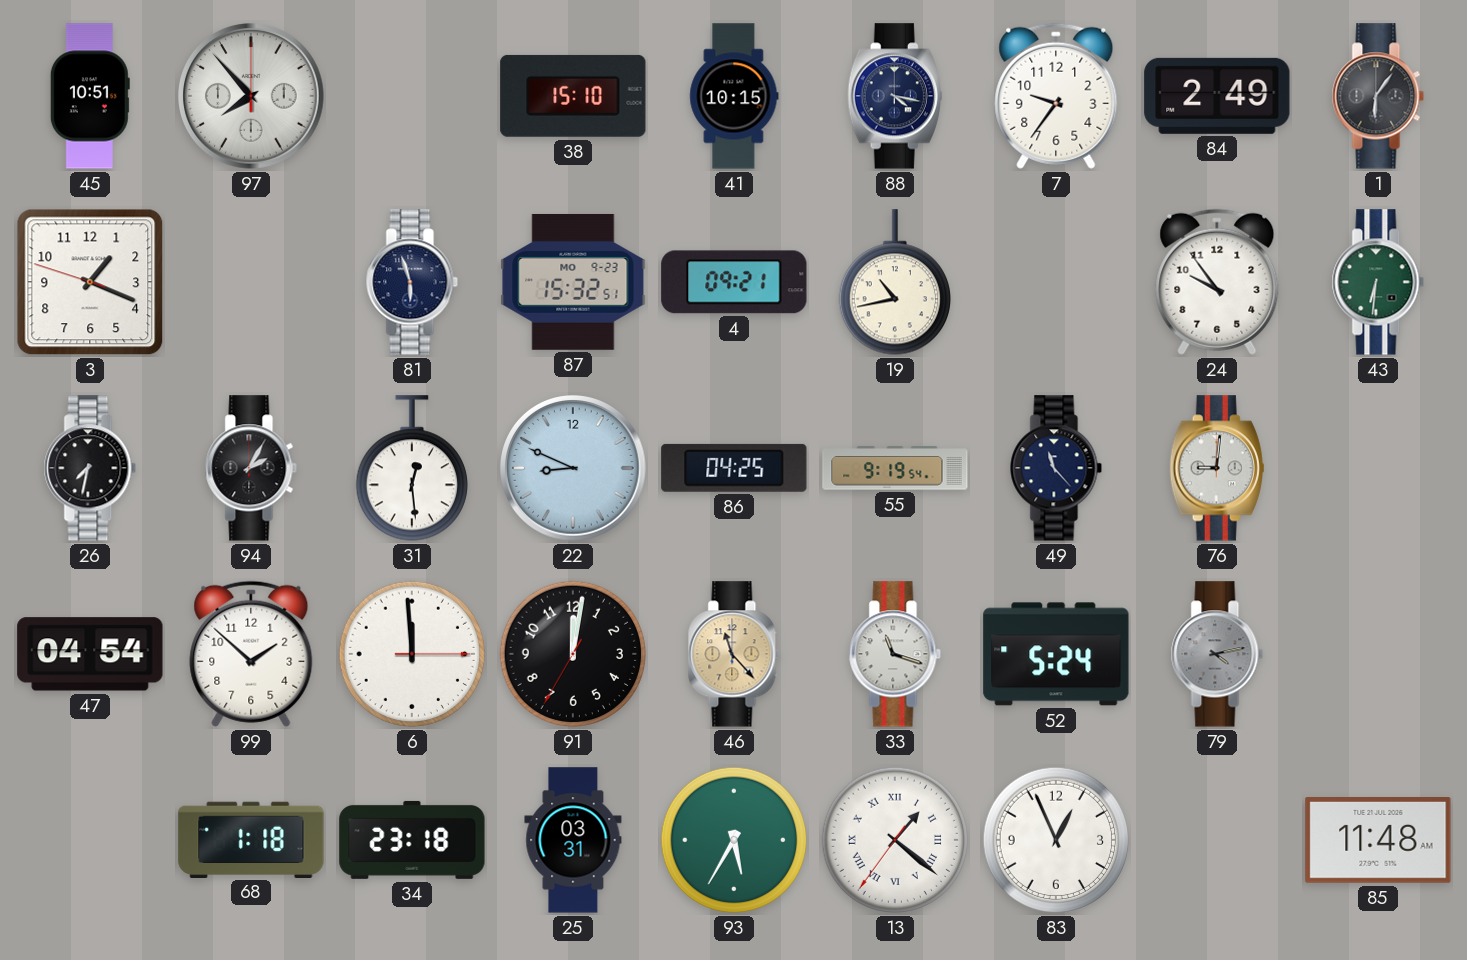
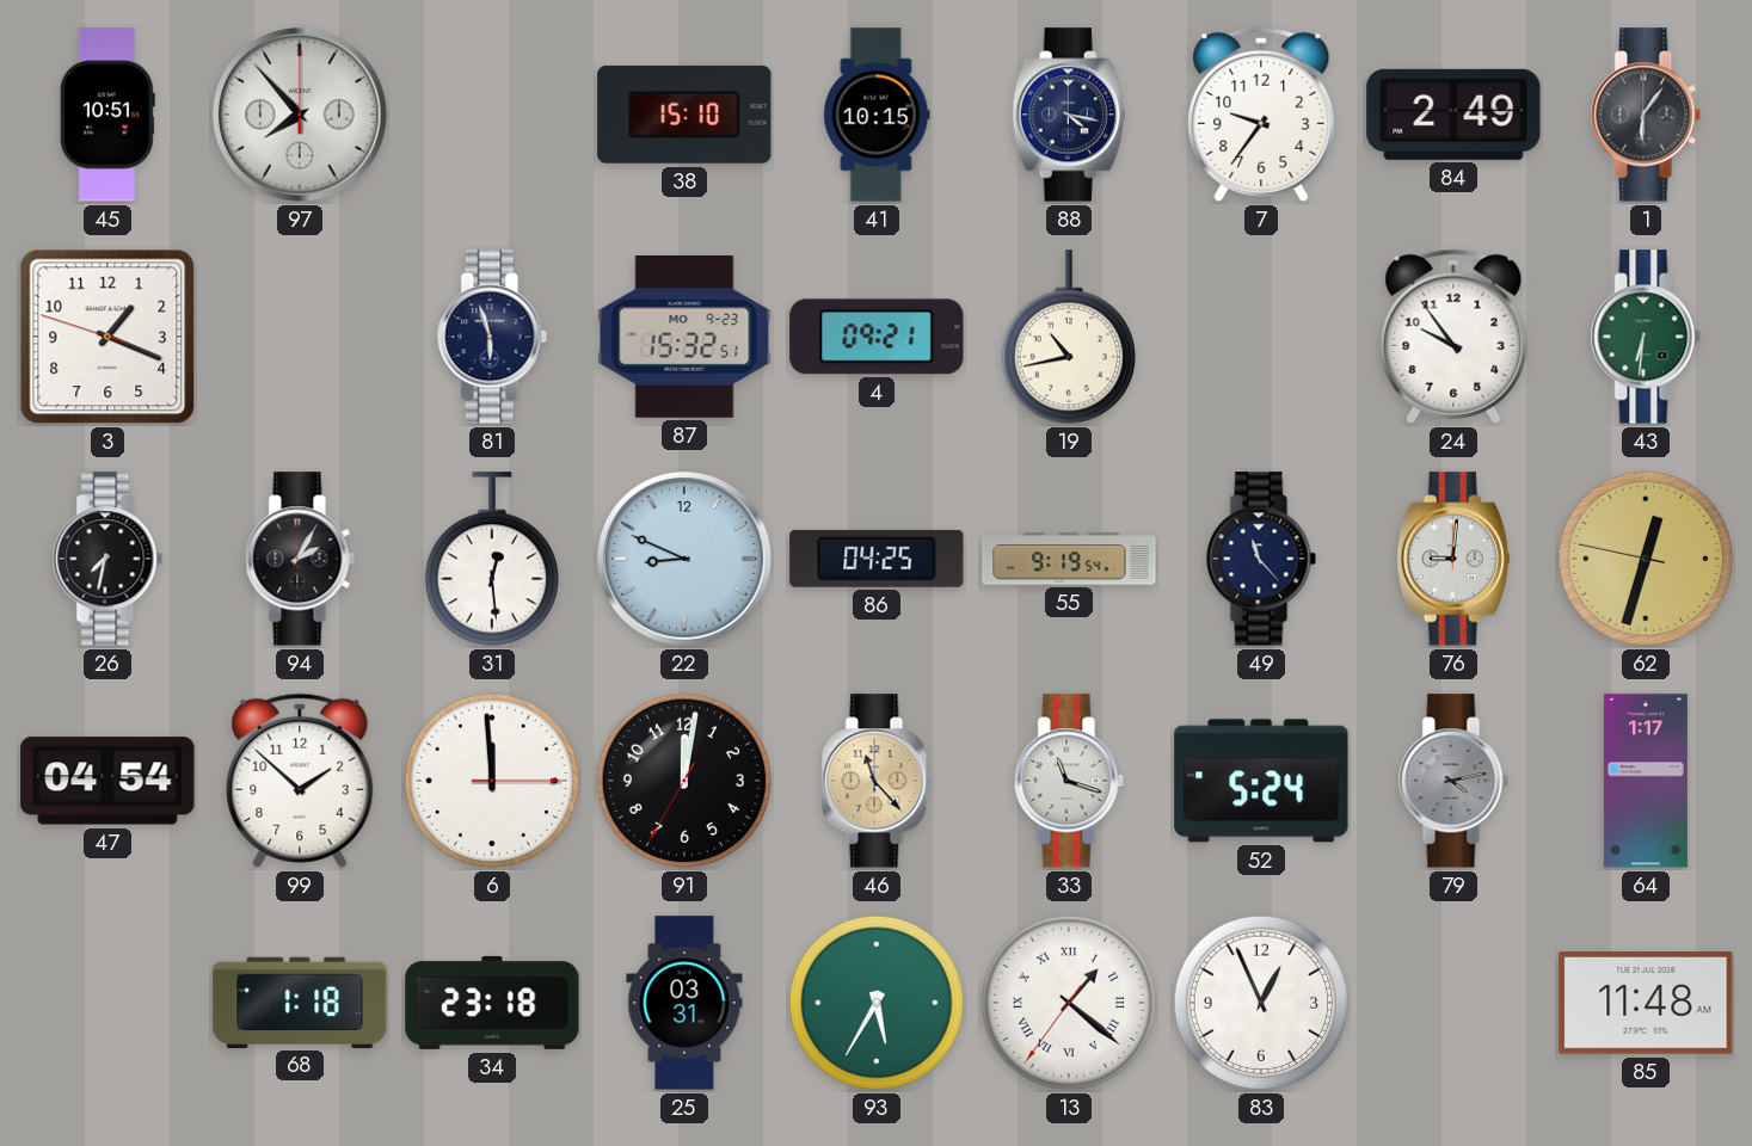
62: none -> 12:32
64: none -> 1:17
